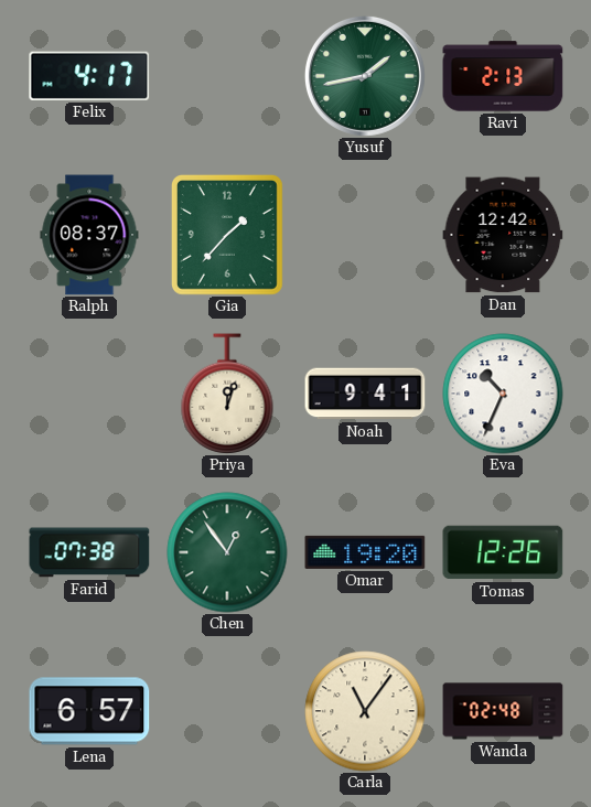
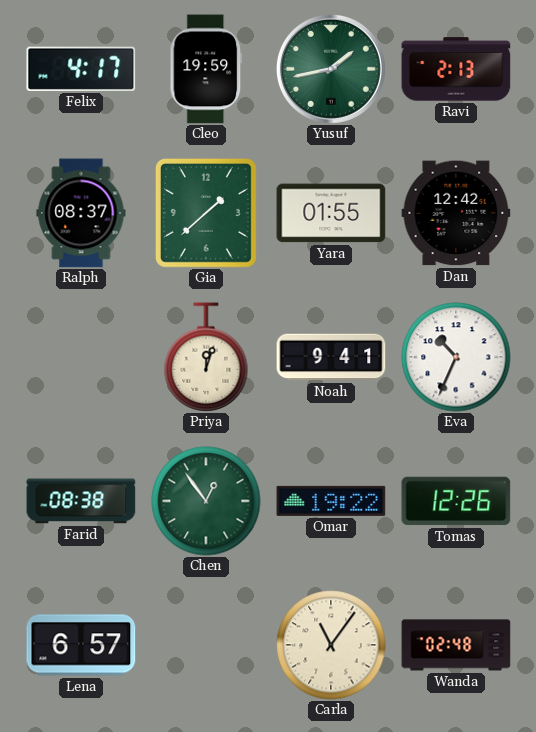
Cleo: none -> 19:59
Gia: 1:37 -> 1:38
Yara: none -> 01:55
Farid: 07:38 -> 08:38
Omar: 19:20 -> 19:22
